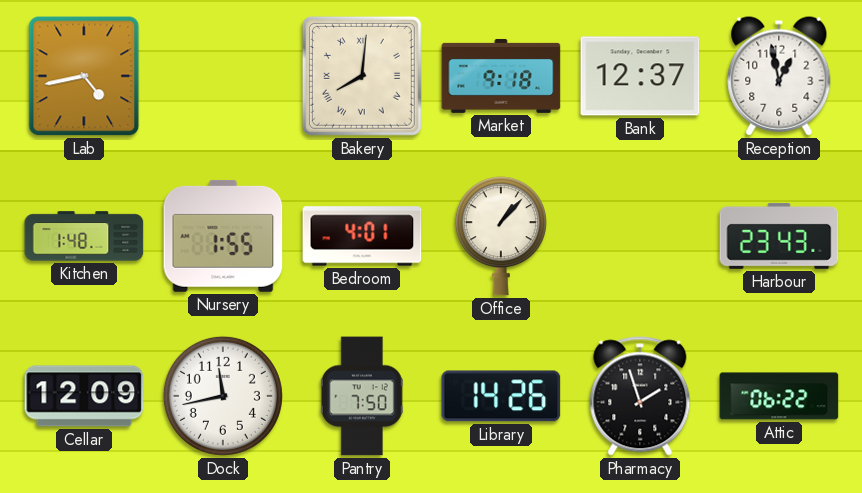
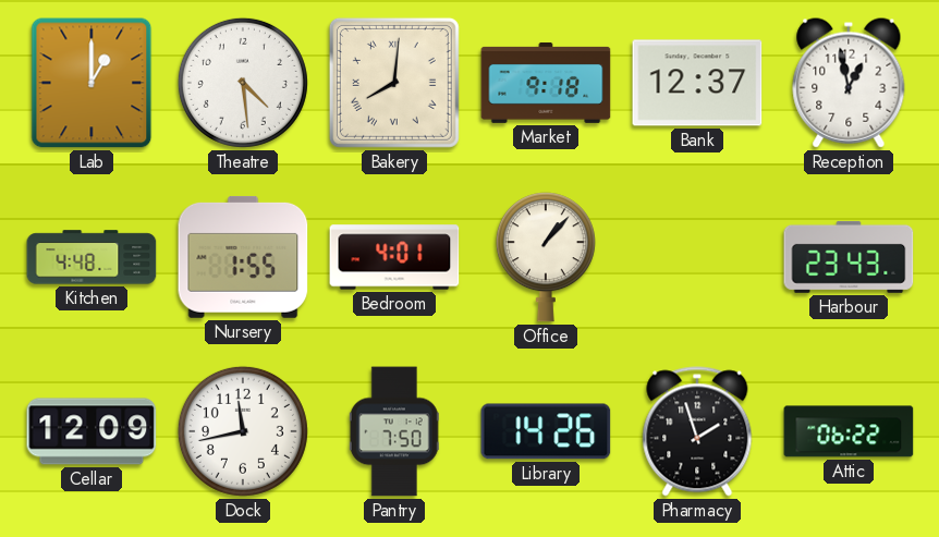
Lab: 4:43 -> 1:00
Theatre: none -> 4:29
Kitchen: 1:48 -> 4:48
